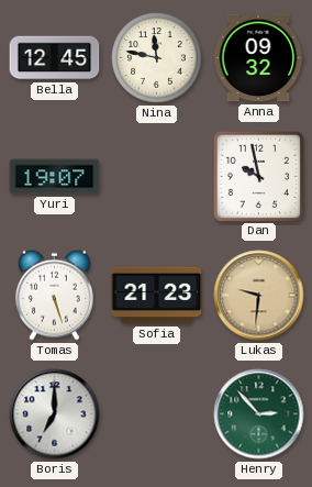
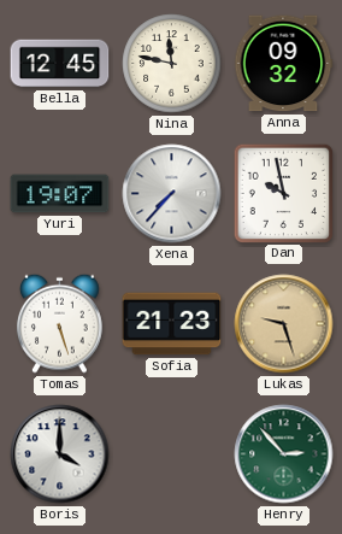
Xena: none -> 7:37
Lukas: 9:31 -> 9:27
Boris: 7:00 -> 4:00
